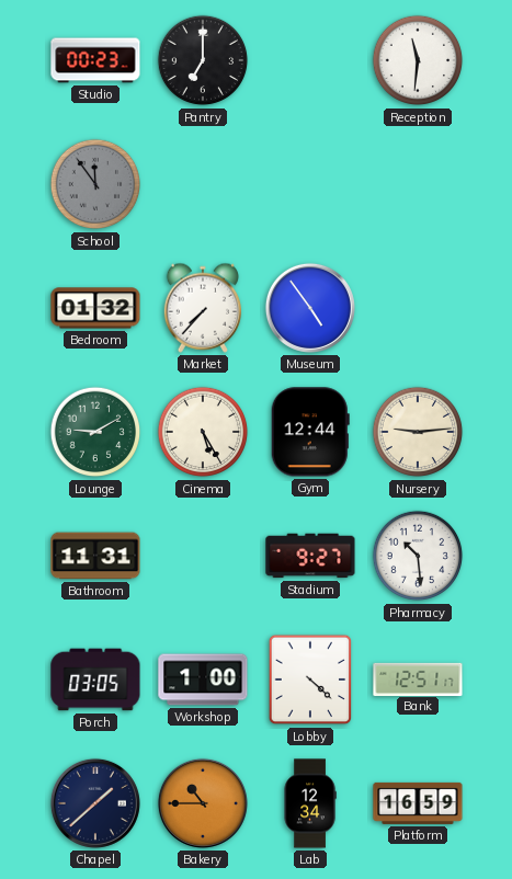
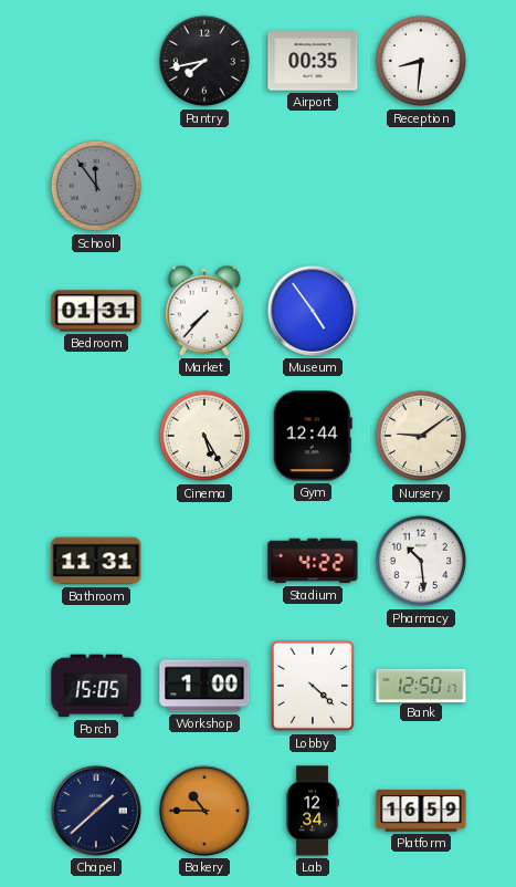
Studio: 00:23 -> none
Pantry: 7:00 -> 7:43
Airport: none -> 00:35
Reception: 11:31 -> 8:31
Bedroom: 01:32 -> 01:31
Lounge: 9:10 -> none
Nursery: 9:14 -> 9:09
Stadium: 9:27 -> 4:22
Porch: 03:05 -> 15:05
Bank: 12:51 -> 12:50
